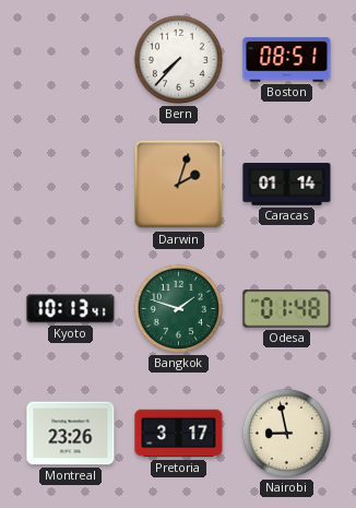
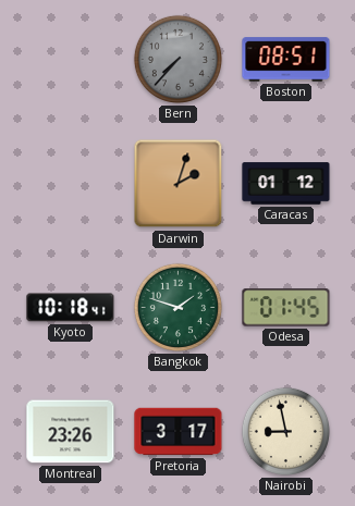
Bern dial: white -> grey
Caracas: 01:14 -> 01:12
Kyoto: 10:13 -> 10:18
Odesa: 01:48 -> 01:45
